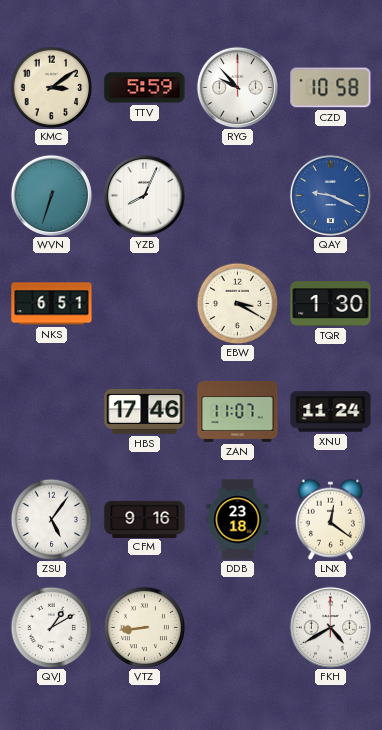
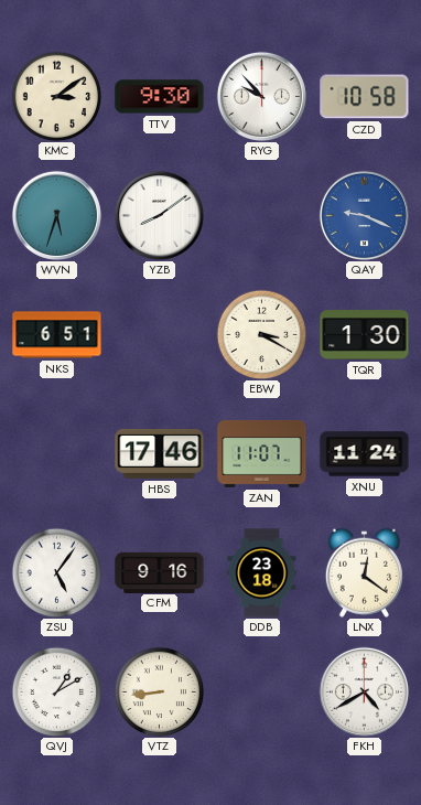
TTV: 5:59 -> 9:30
WVN: 6:33 -> 5:33
YZB: 8:04 -> 8:09
